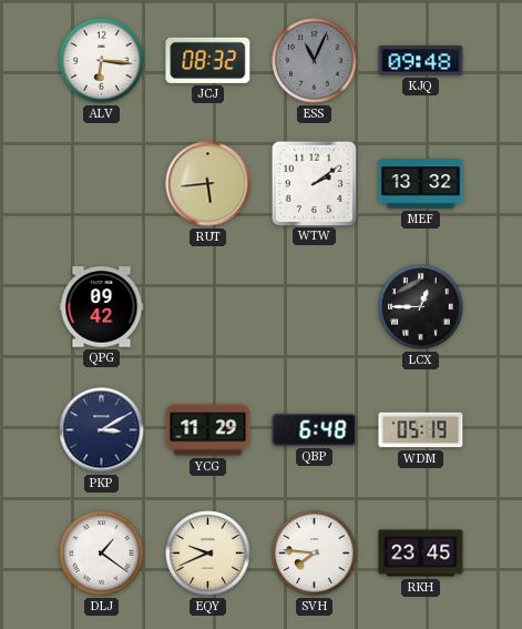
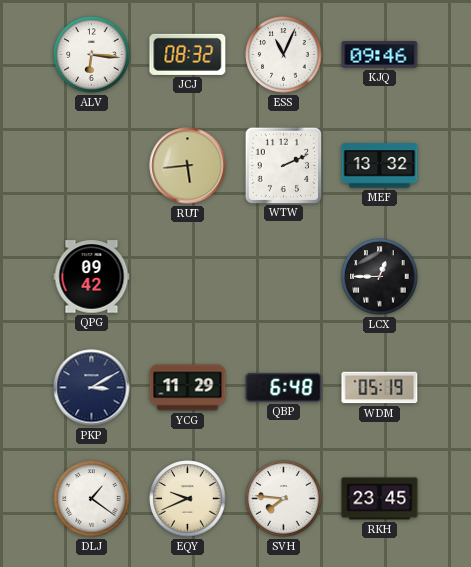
ESS dial: grey -> white
KJQ: 09:48 -> 09:46
WTW: 2:09 -> 2:11
